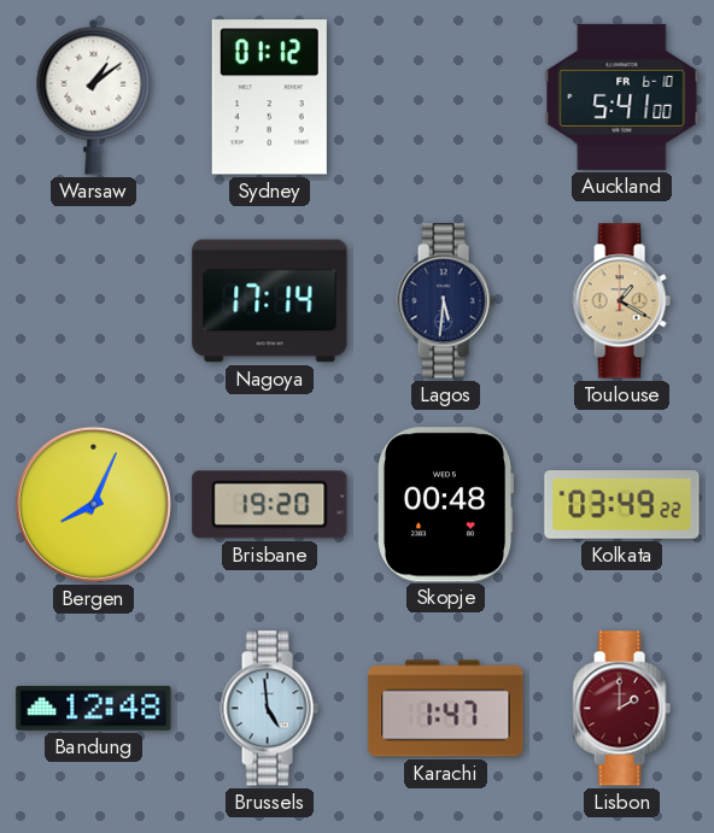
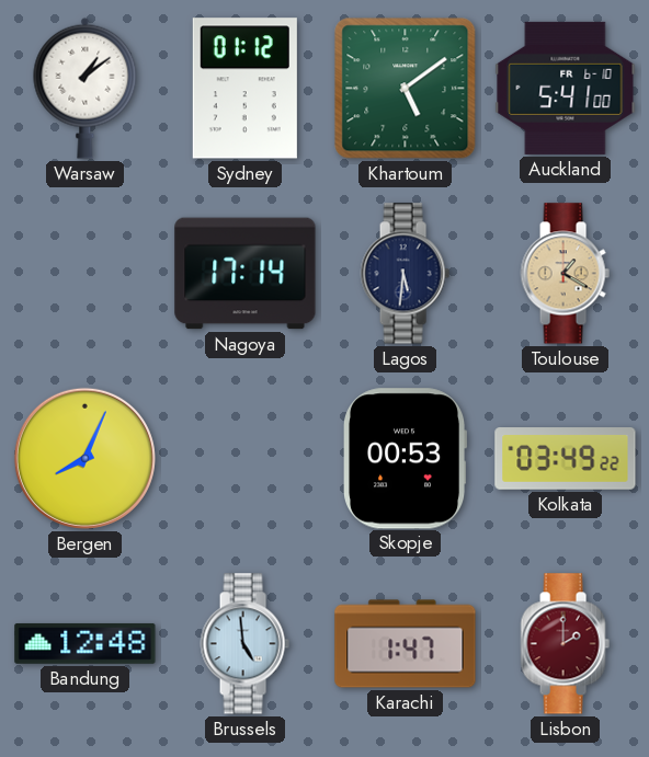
Khartoum: none -> 5:09
Brisbane: 19:20 -> none
Skopje: 00:48 -> 00:53
